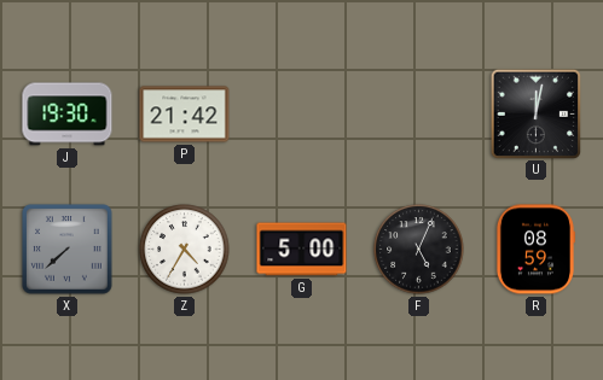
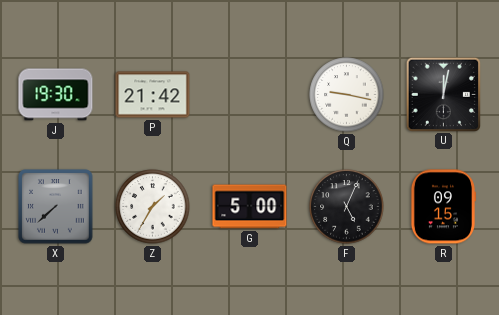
Q: none -> 9:17
Z: 4:35 -> 1:35
R: 08:59 -> 09:15
